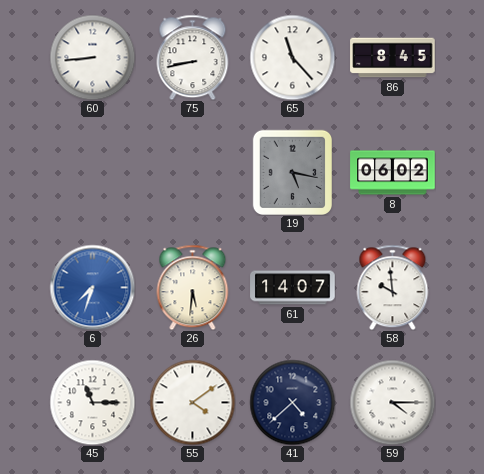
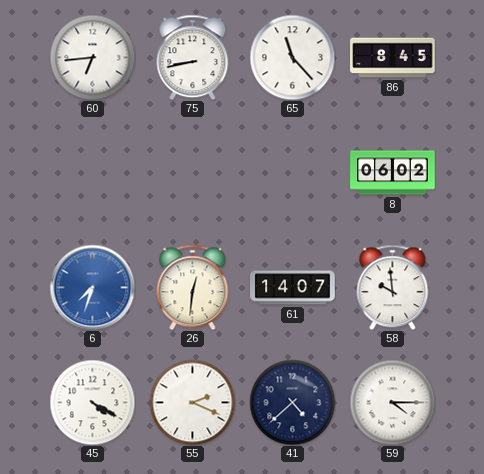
60: 8:44 -> 6:44
19: 5:17 -> none
26: 5:31 -> 12:31
45: 11:15 -> 4:20
55: 4:09 -> 2:19
